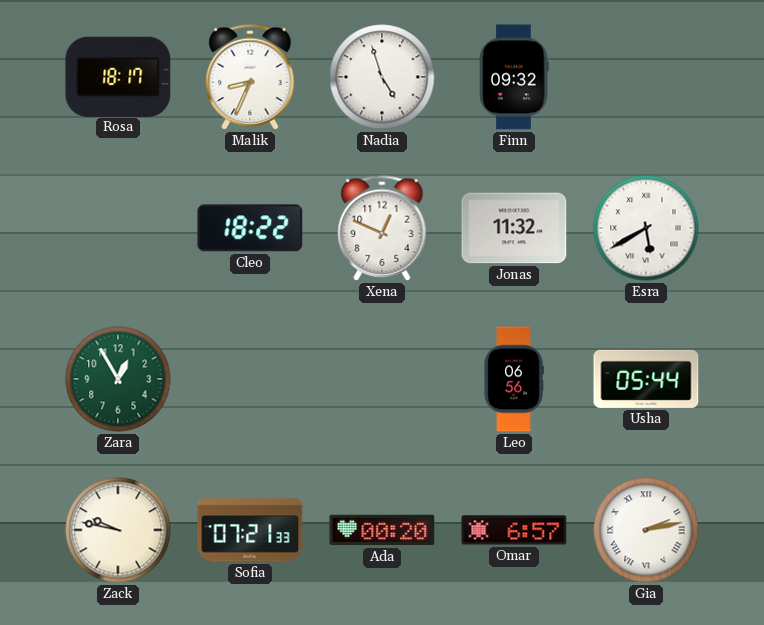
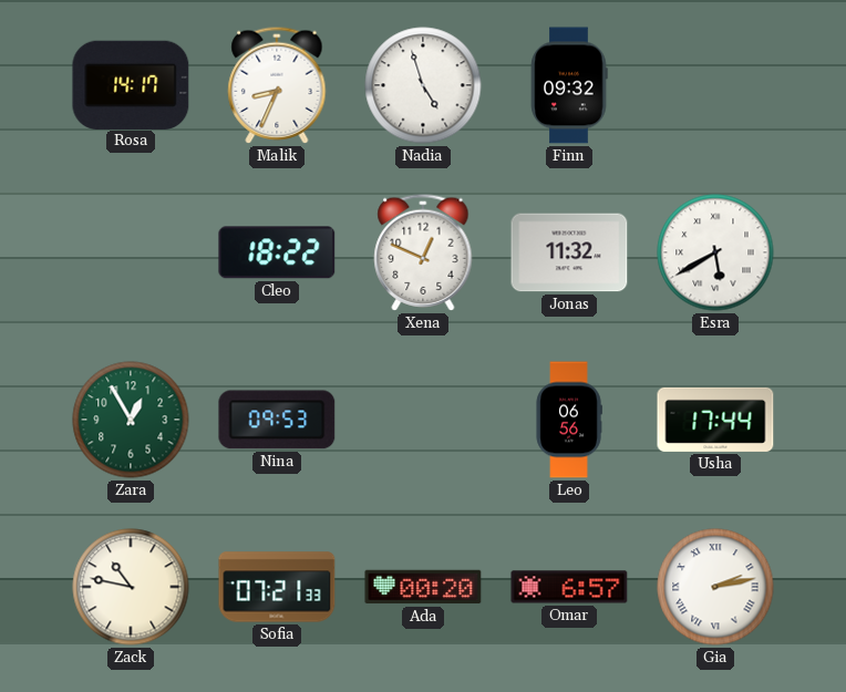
Rosa: 18:17 -> 14:17
Nina: none -> 09:53
Usha: 05:44 -> 17:44
Zack: 9:47 -> 10:47
